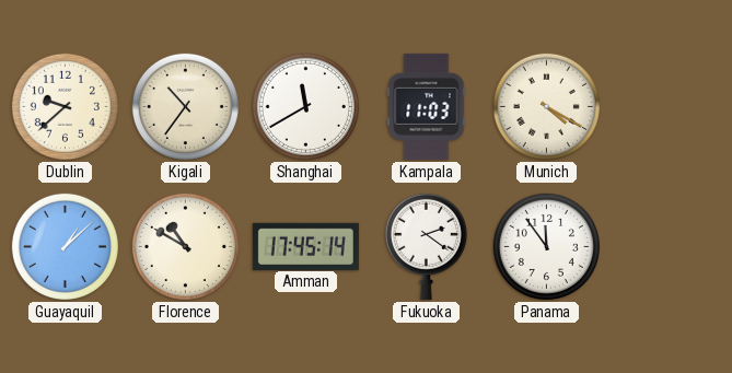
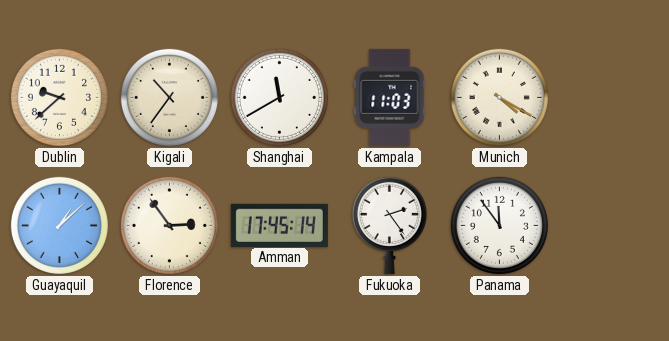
Florence: 10:50 -> 2:54
Fukuoka: 2:21 -> 2:24
